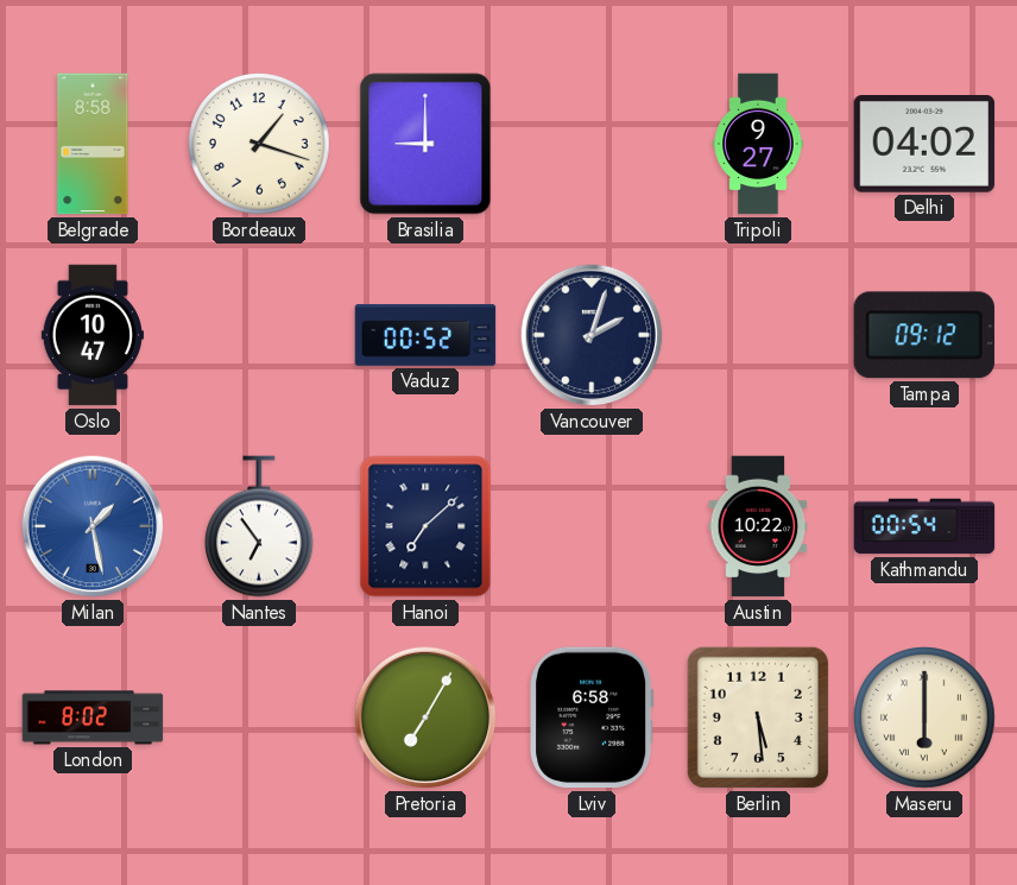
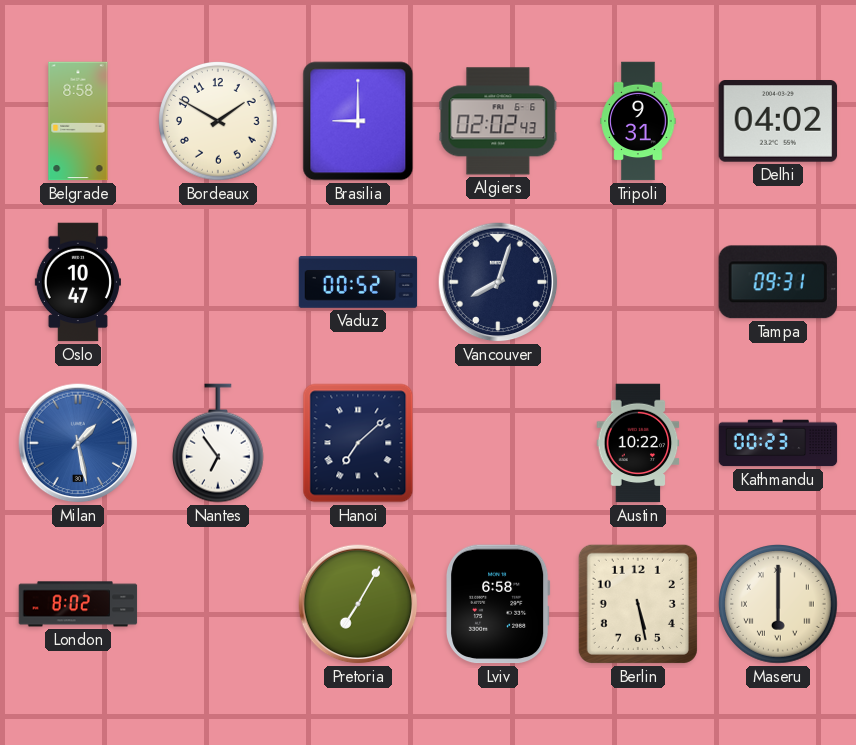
Bordeaux: 1:18 -> 1:50
Algiers: none -> 02:02
Tripoli: 9:27 -> 9:31
Vancouver: 2:03 -> 8:03
Tampa: 09:12 -> 09:31
Kathmandu: 00:54 -> 00:23
Berlin: 5:29 -> 5:28
